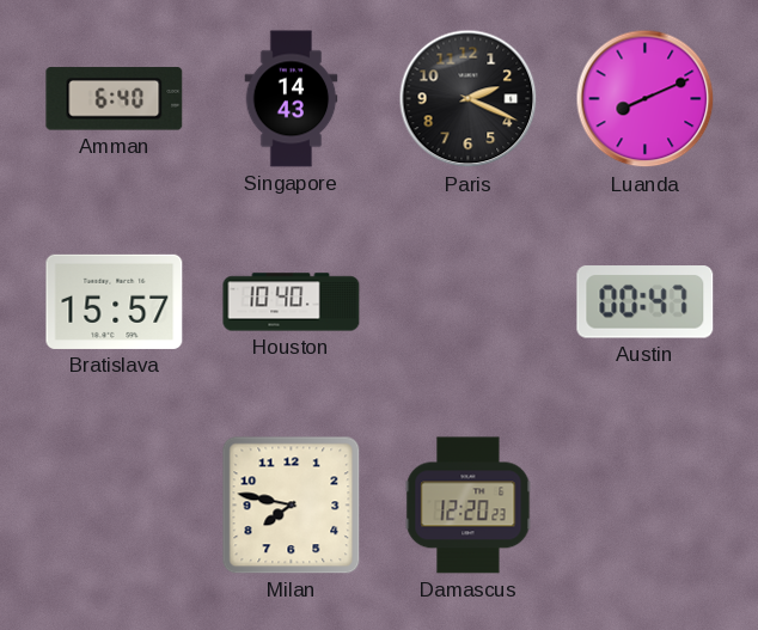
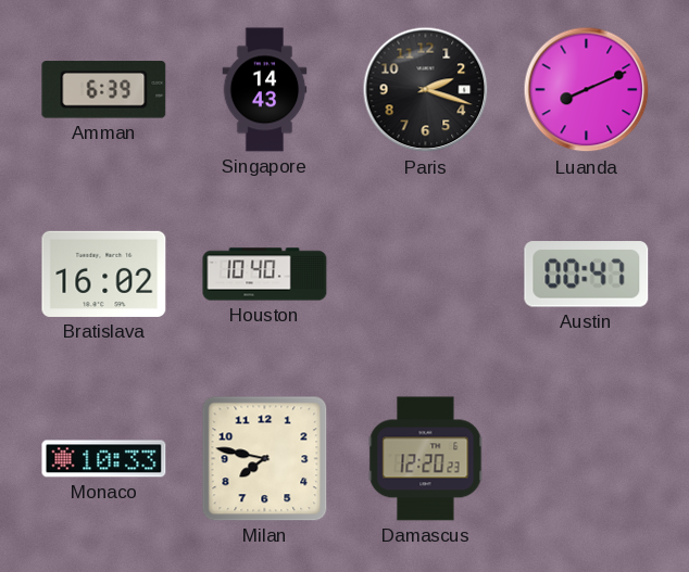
Amman: 6:40 -> 6:39
Paris: 2:19 -> 2:18
Bratislava: 15:57 -> 16:02
Monaco: none -> 10:33
